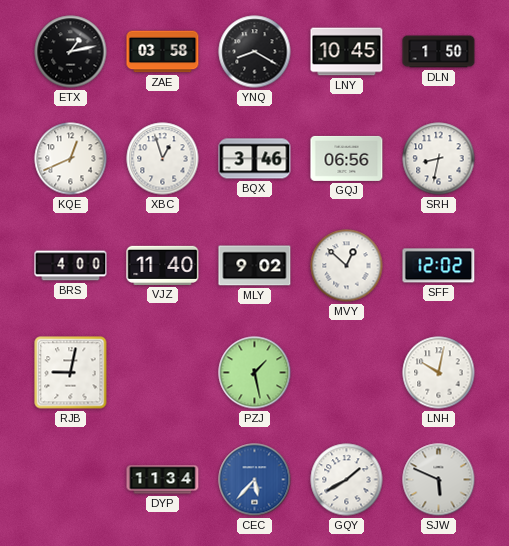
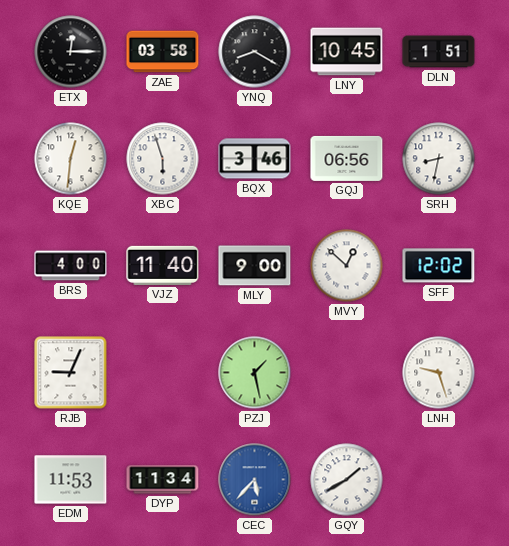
ETX: 1:13 -> 12:15
DLN: 1:50 -> 1:51
KQE: 12:41 -> 12:31
XBC: 12:57 -> 5:57
MLY: 9:02 -> 9:00
RJB: 9:02 -> 9:04
LNH: 10:02 -> 9:27
EDM: none -> 11:53
SJW: 5:49 -> none
